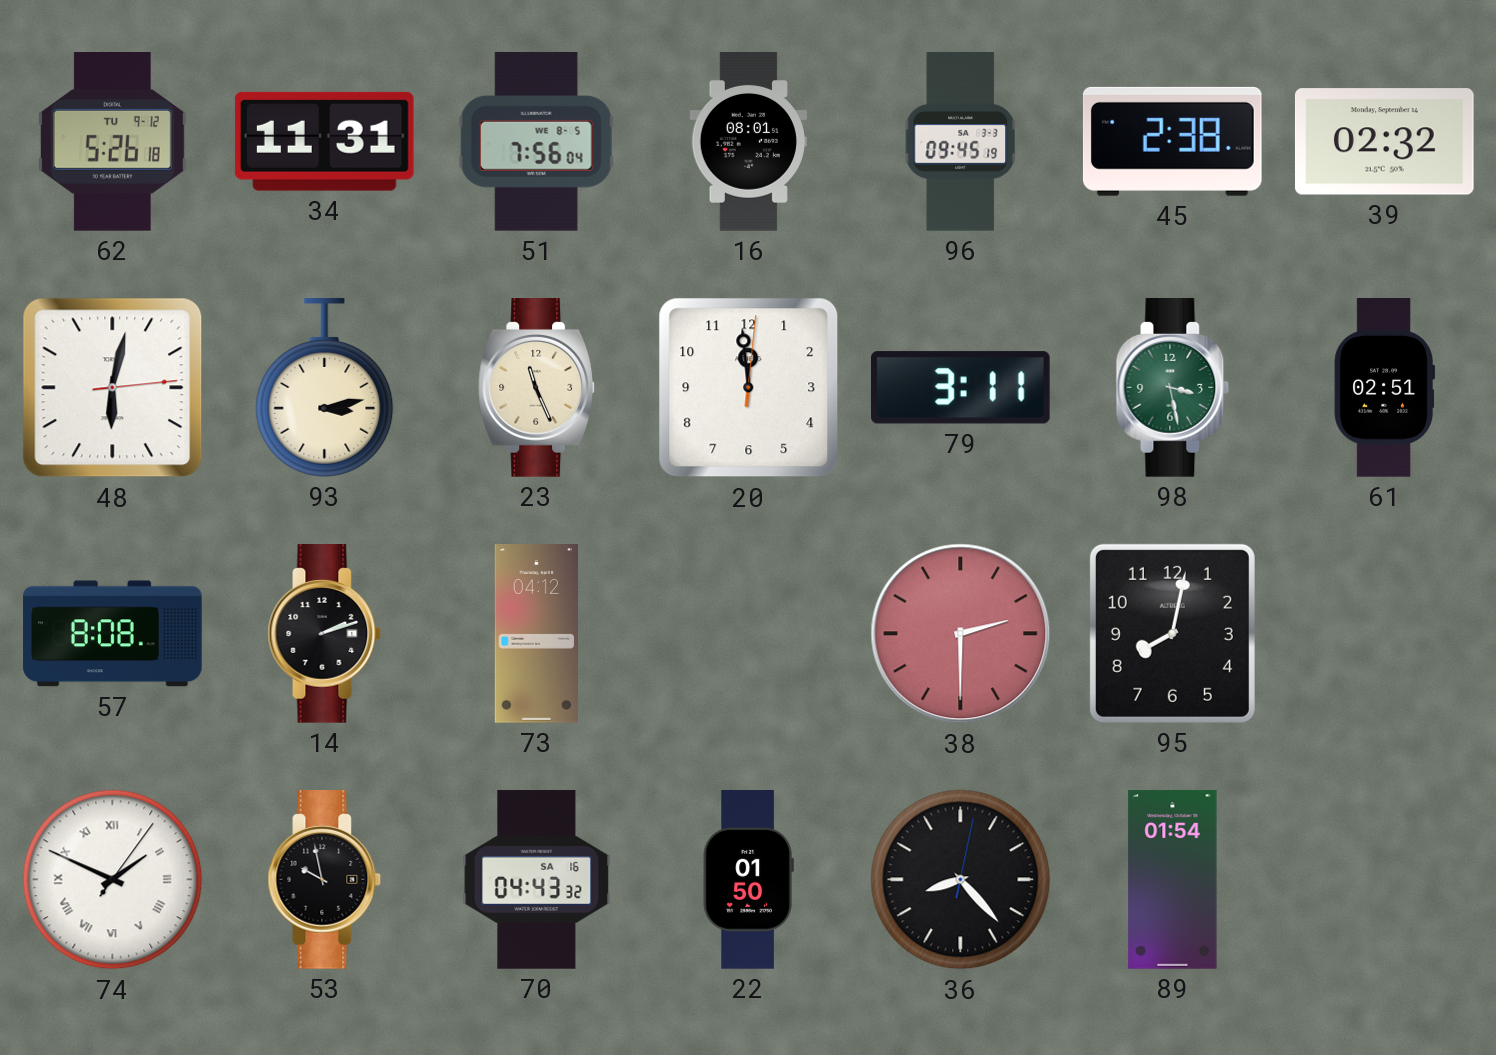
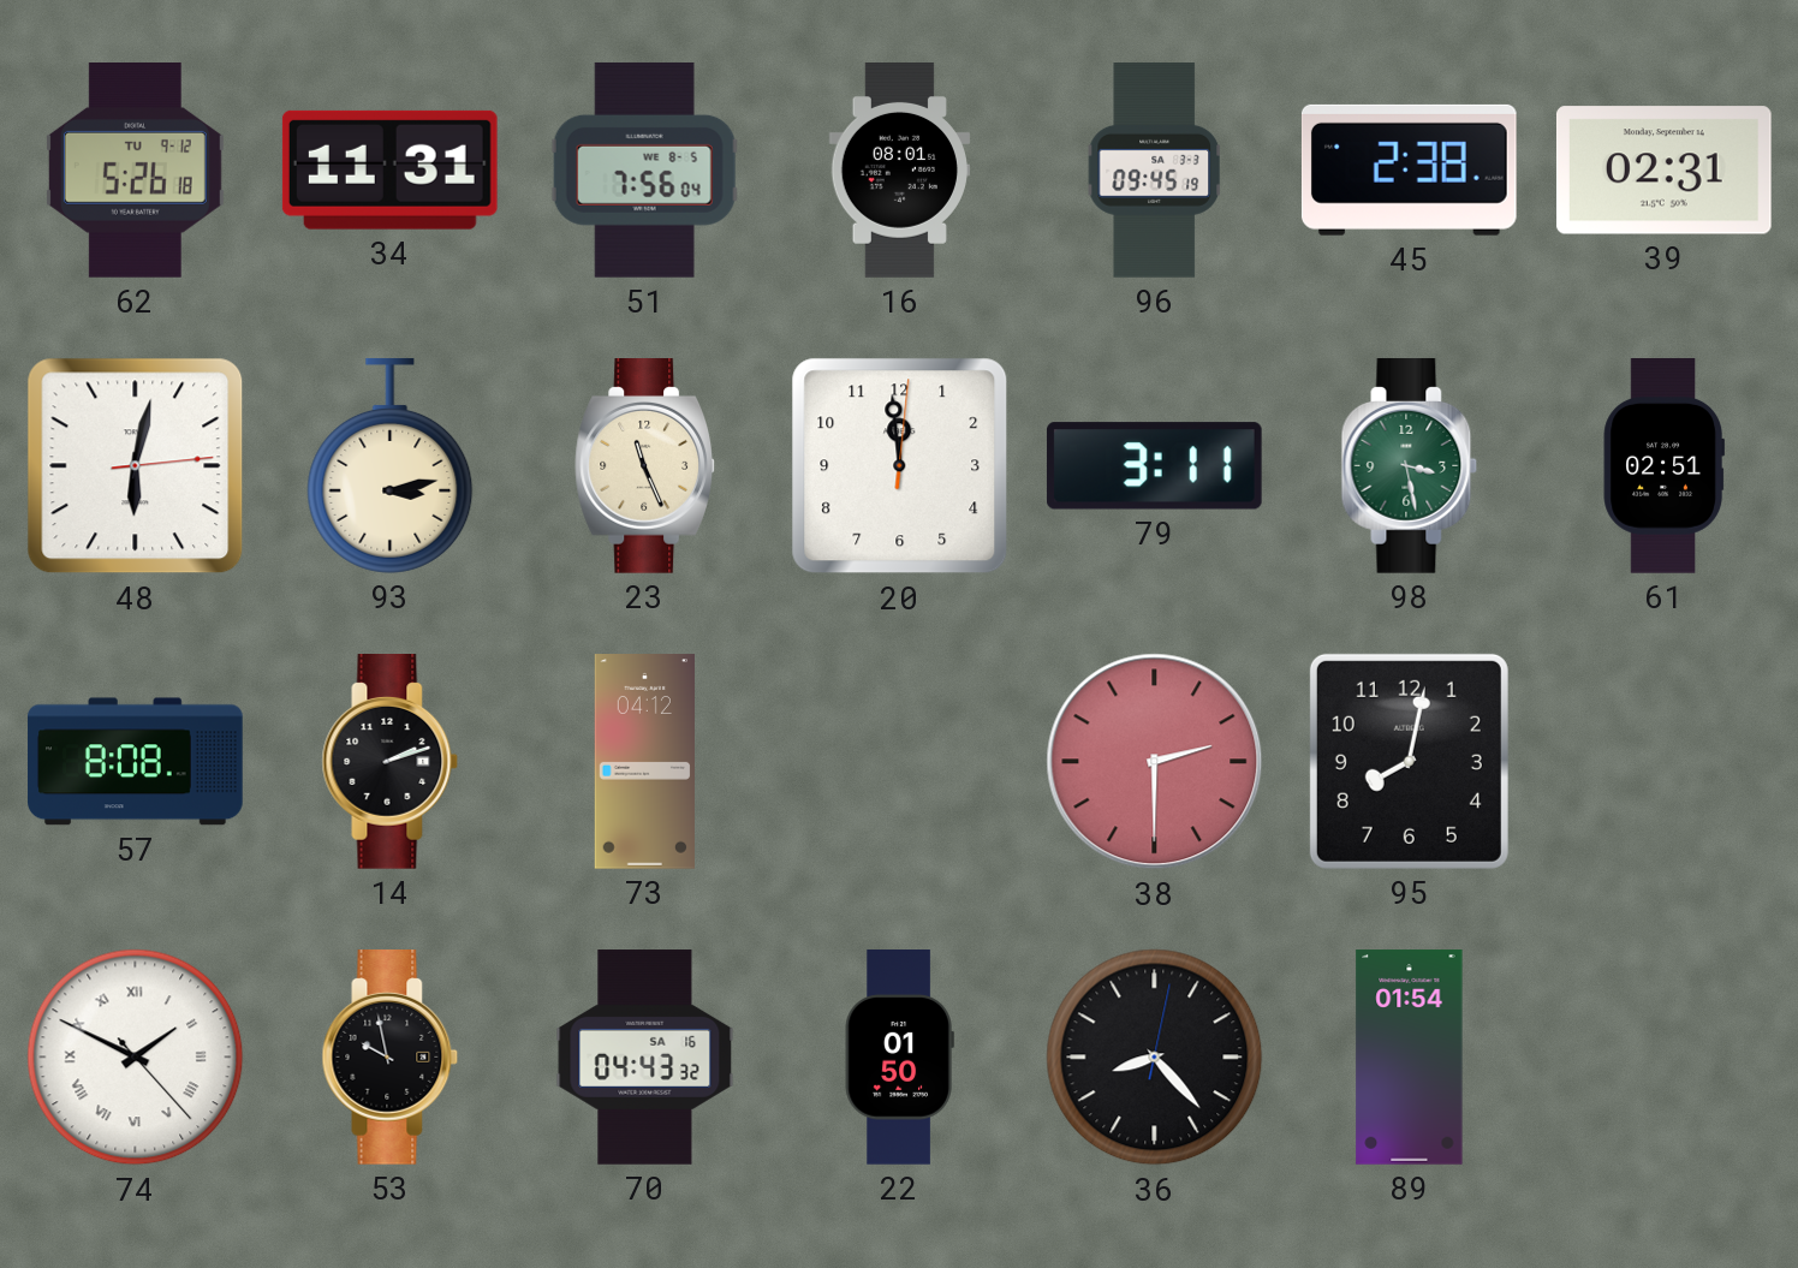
39: 02:32 -> 02:31
74: 1:49:06 -> 1:49:23
